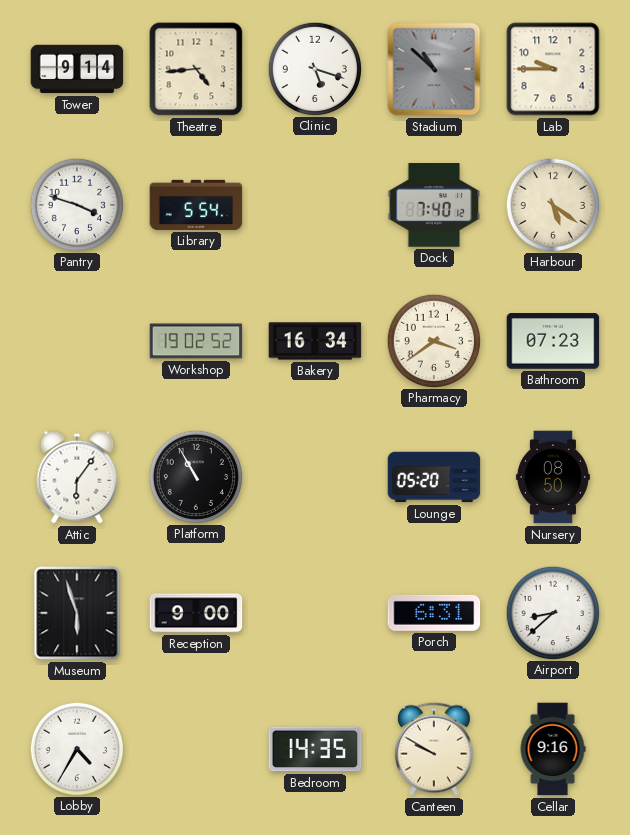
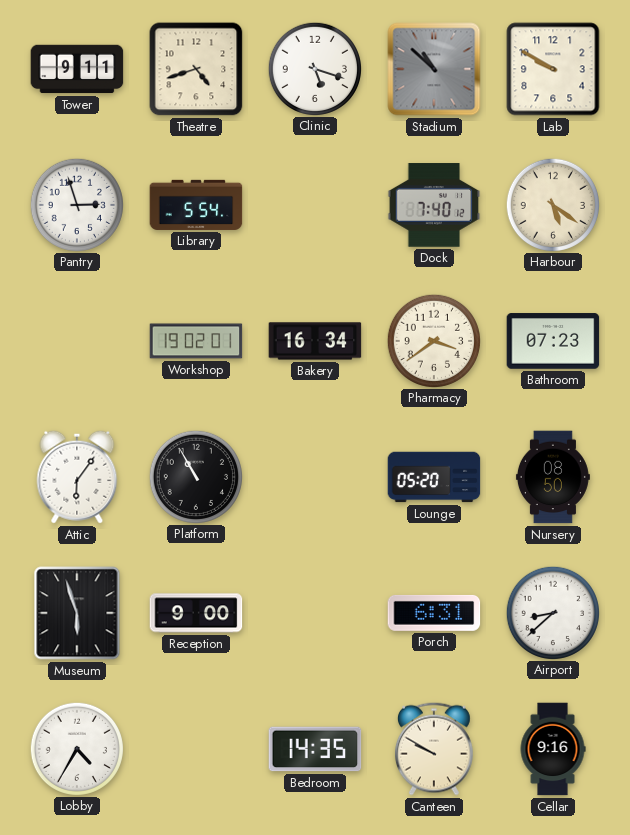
Tower: 9:14 -> 9:11
Theatre: 4:44 -> 4:42
Lab: 9:45 -> 9:50
Pantry: 3:48 -> 2:57
Workshop: 19:02:52 -> 19:02:01
